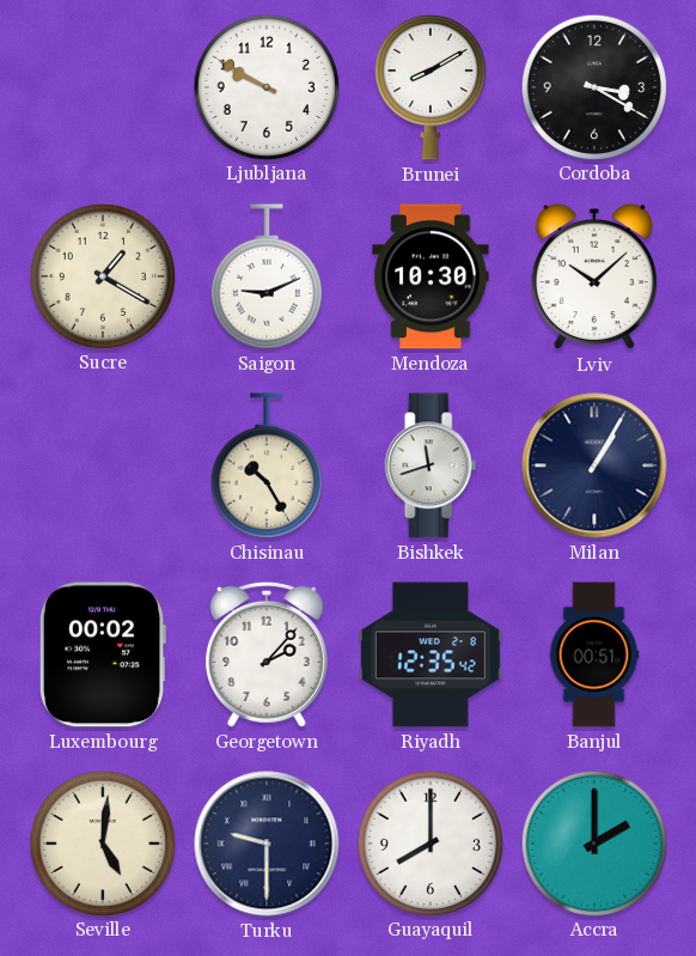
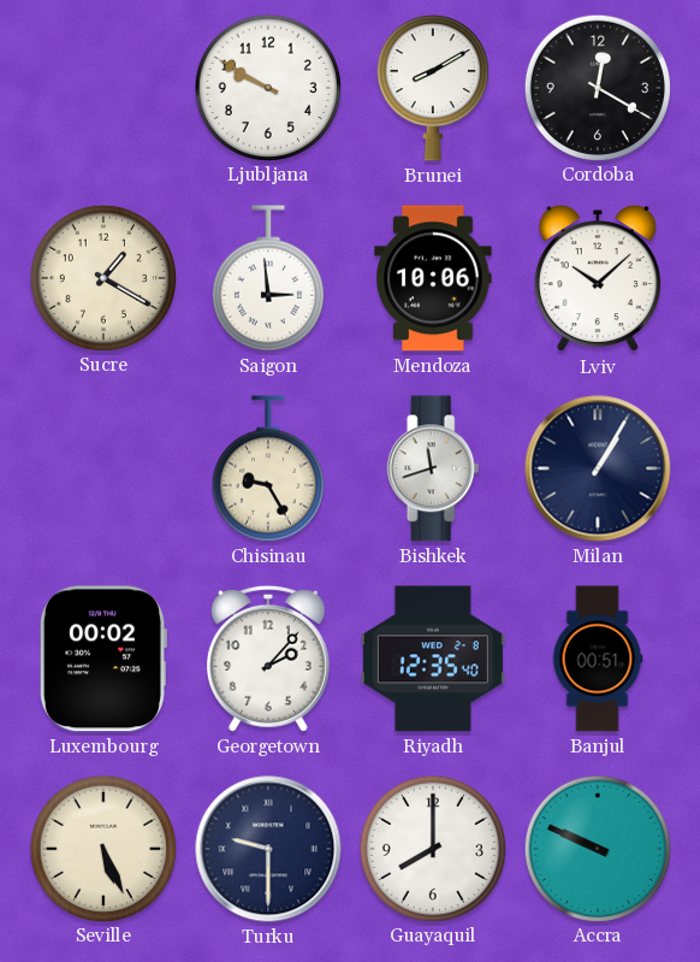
Cordoba: 3:20 -> 12:20
Saigon: 9:11 -> 2:59
Mendoza: 10:30 -> 10:06
Chisinau: 10:25 -> 9:25
Riyadh: 12:35:42 -> 12:35:40
Seville: 5:01 -> 5:26
Accra: 2:00 -> 9:49
